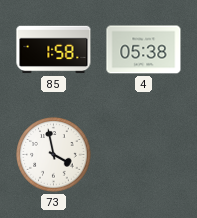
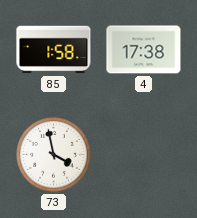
4: 05:38 -> 17:38
